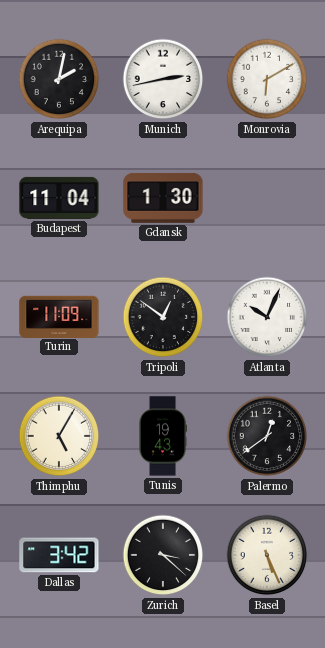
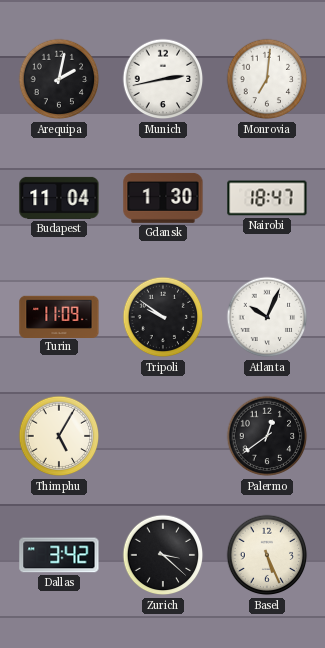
Monrovia: 6:10 -> 7:01
Nairobi: none -> 18:47
Tripoli: 12:51 -> 9:51
Tunis: 19:43 -> none
